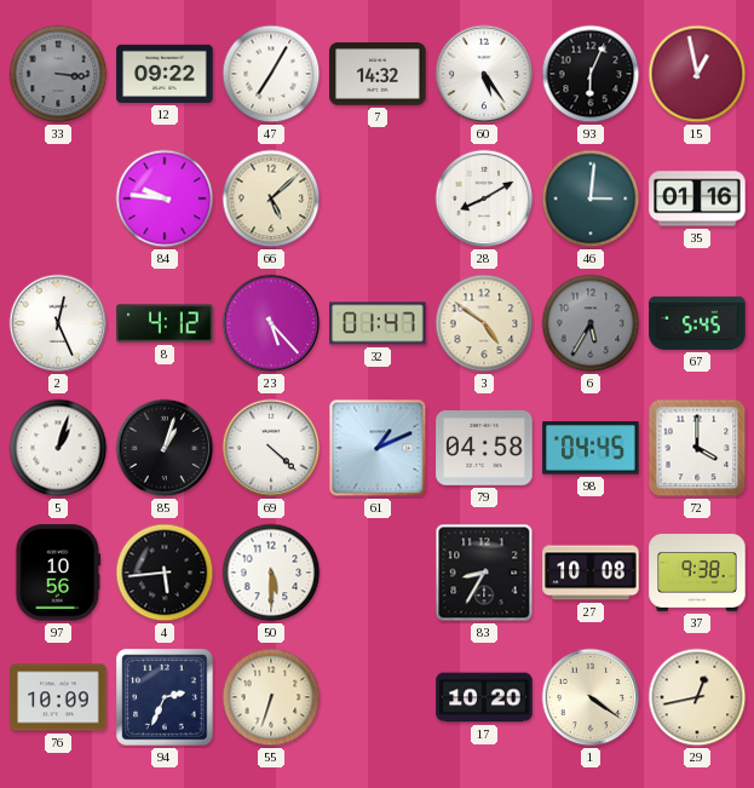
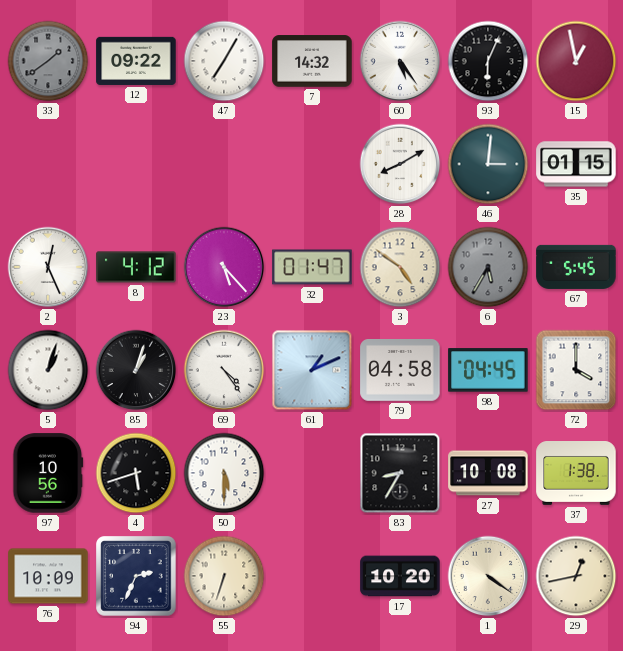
33: 3:16 -> 1:39
84: 9:46 -> none
66: 5:08 -> none
35: 01:16 -> 01:15
69: 4:22 -> 4:24
4: 5:44 -> 5:42
37: 9:38 -> 1:38
